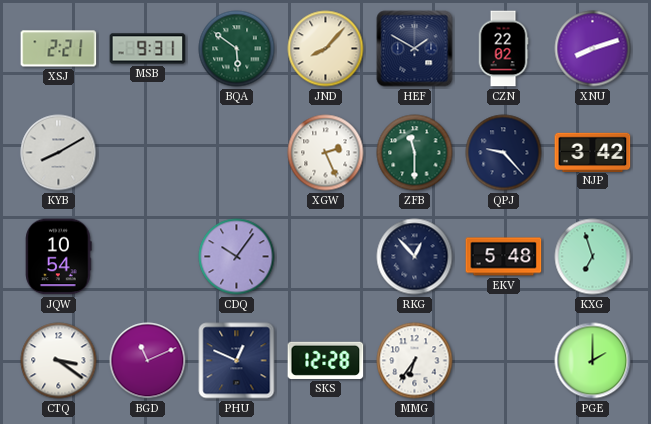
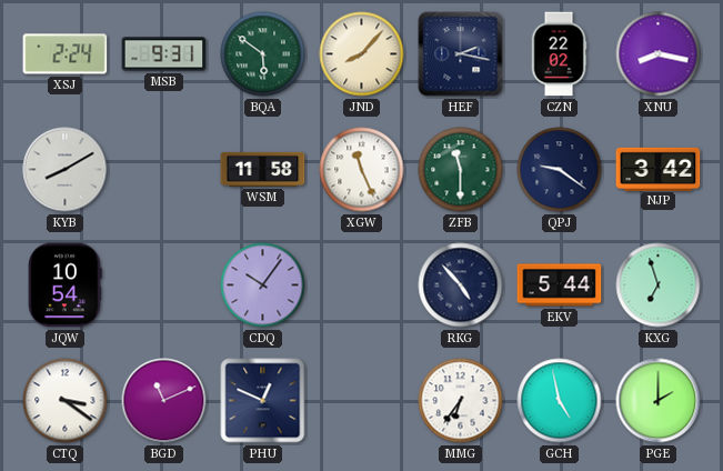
XSJ: 2:21 -> 2:24
HEF: 1:50 -> 2:17
XNU: 8:12 -> 8:17
WSM: none -> 11:58
XGW: 2:26 -> 11:26
QPJ: 9:23 -> 9:21
RKG: 12:53 -> 4:53
EKV: 5:48 -> 5:44
SKS: 12:28 -> none
GCH: none -> 4:58
